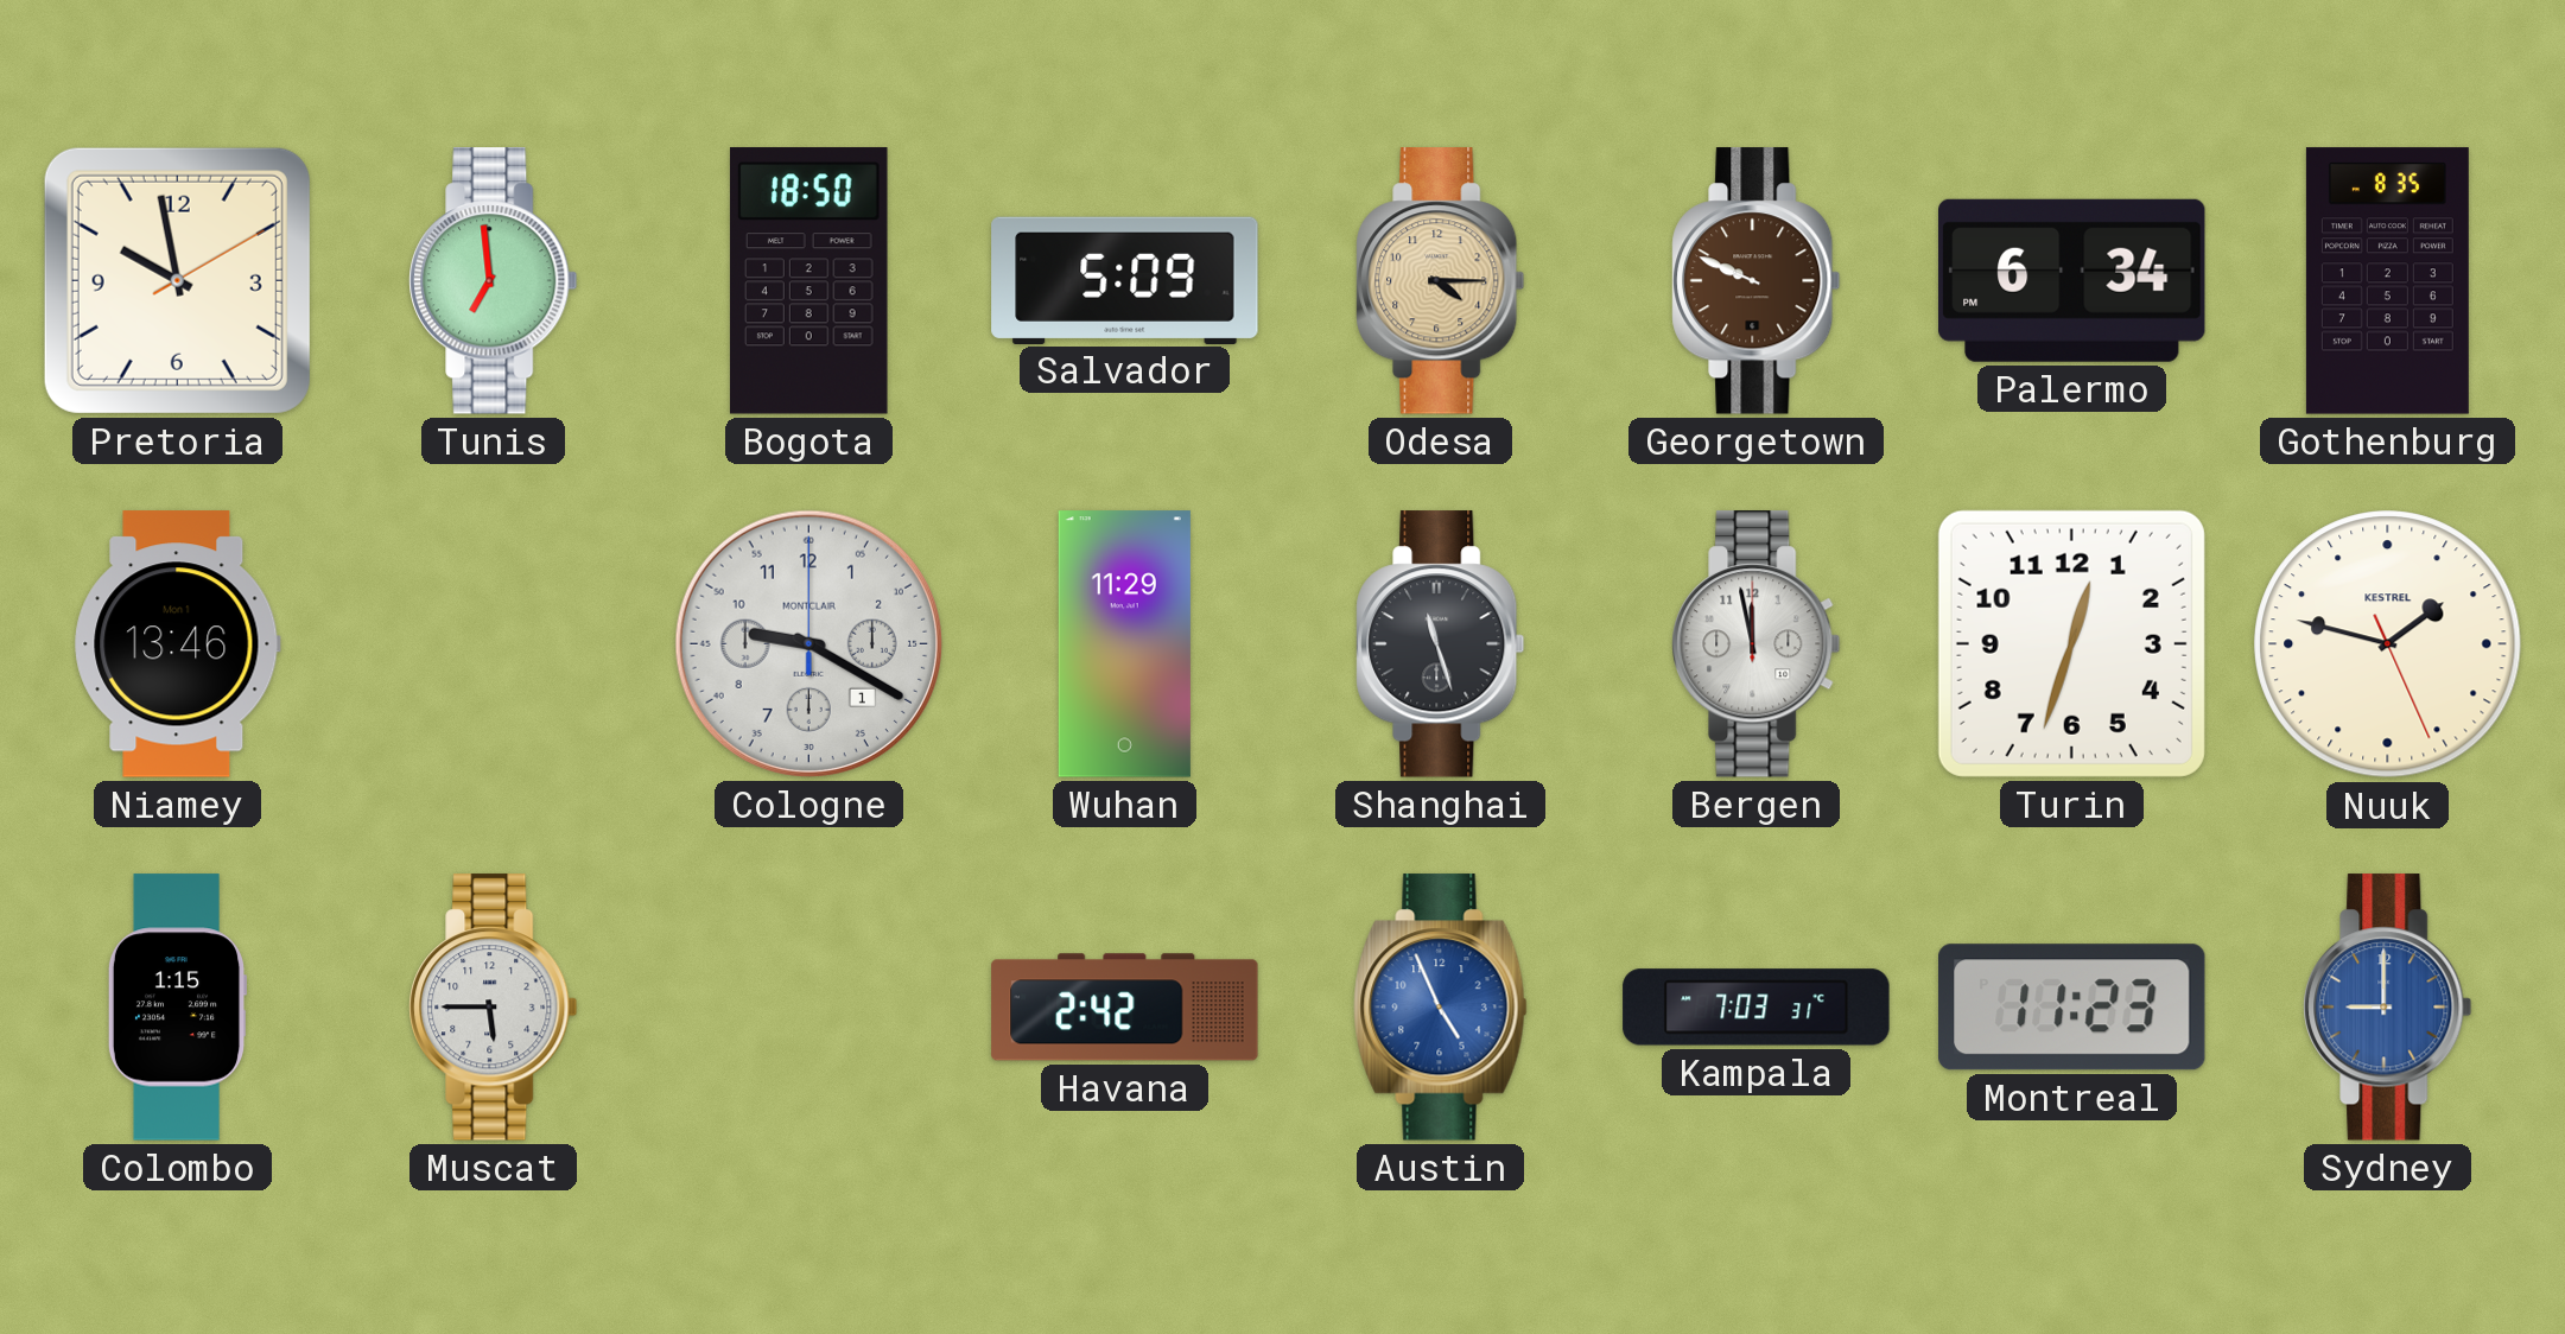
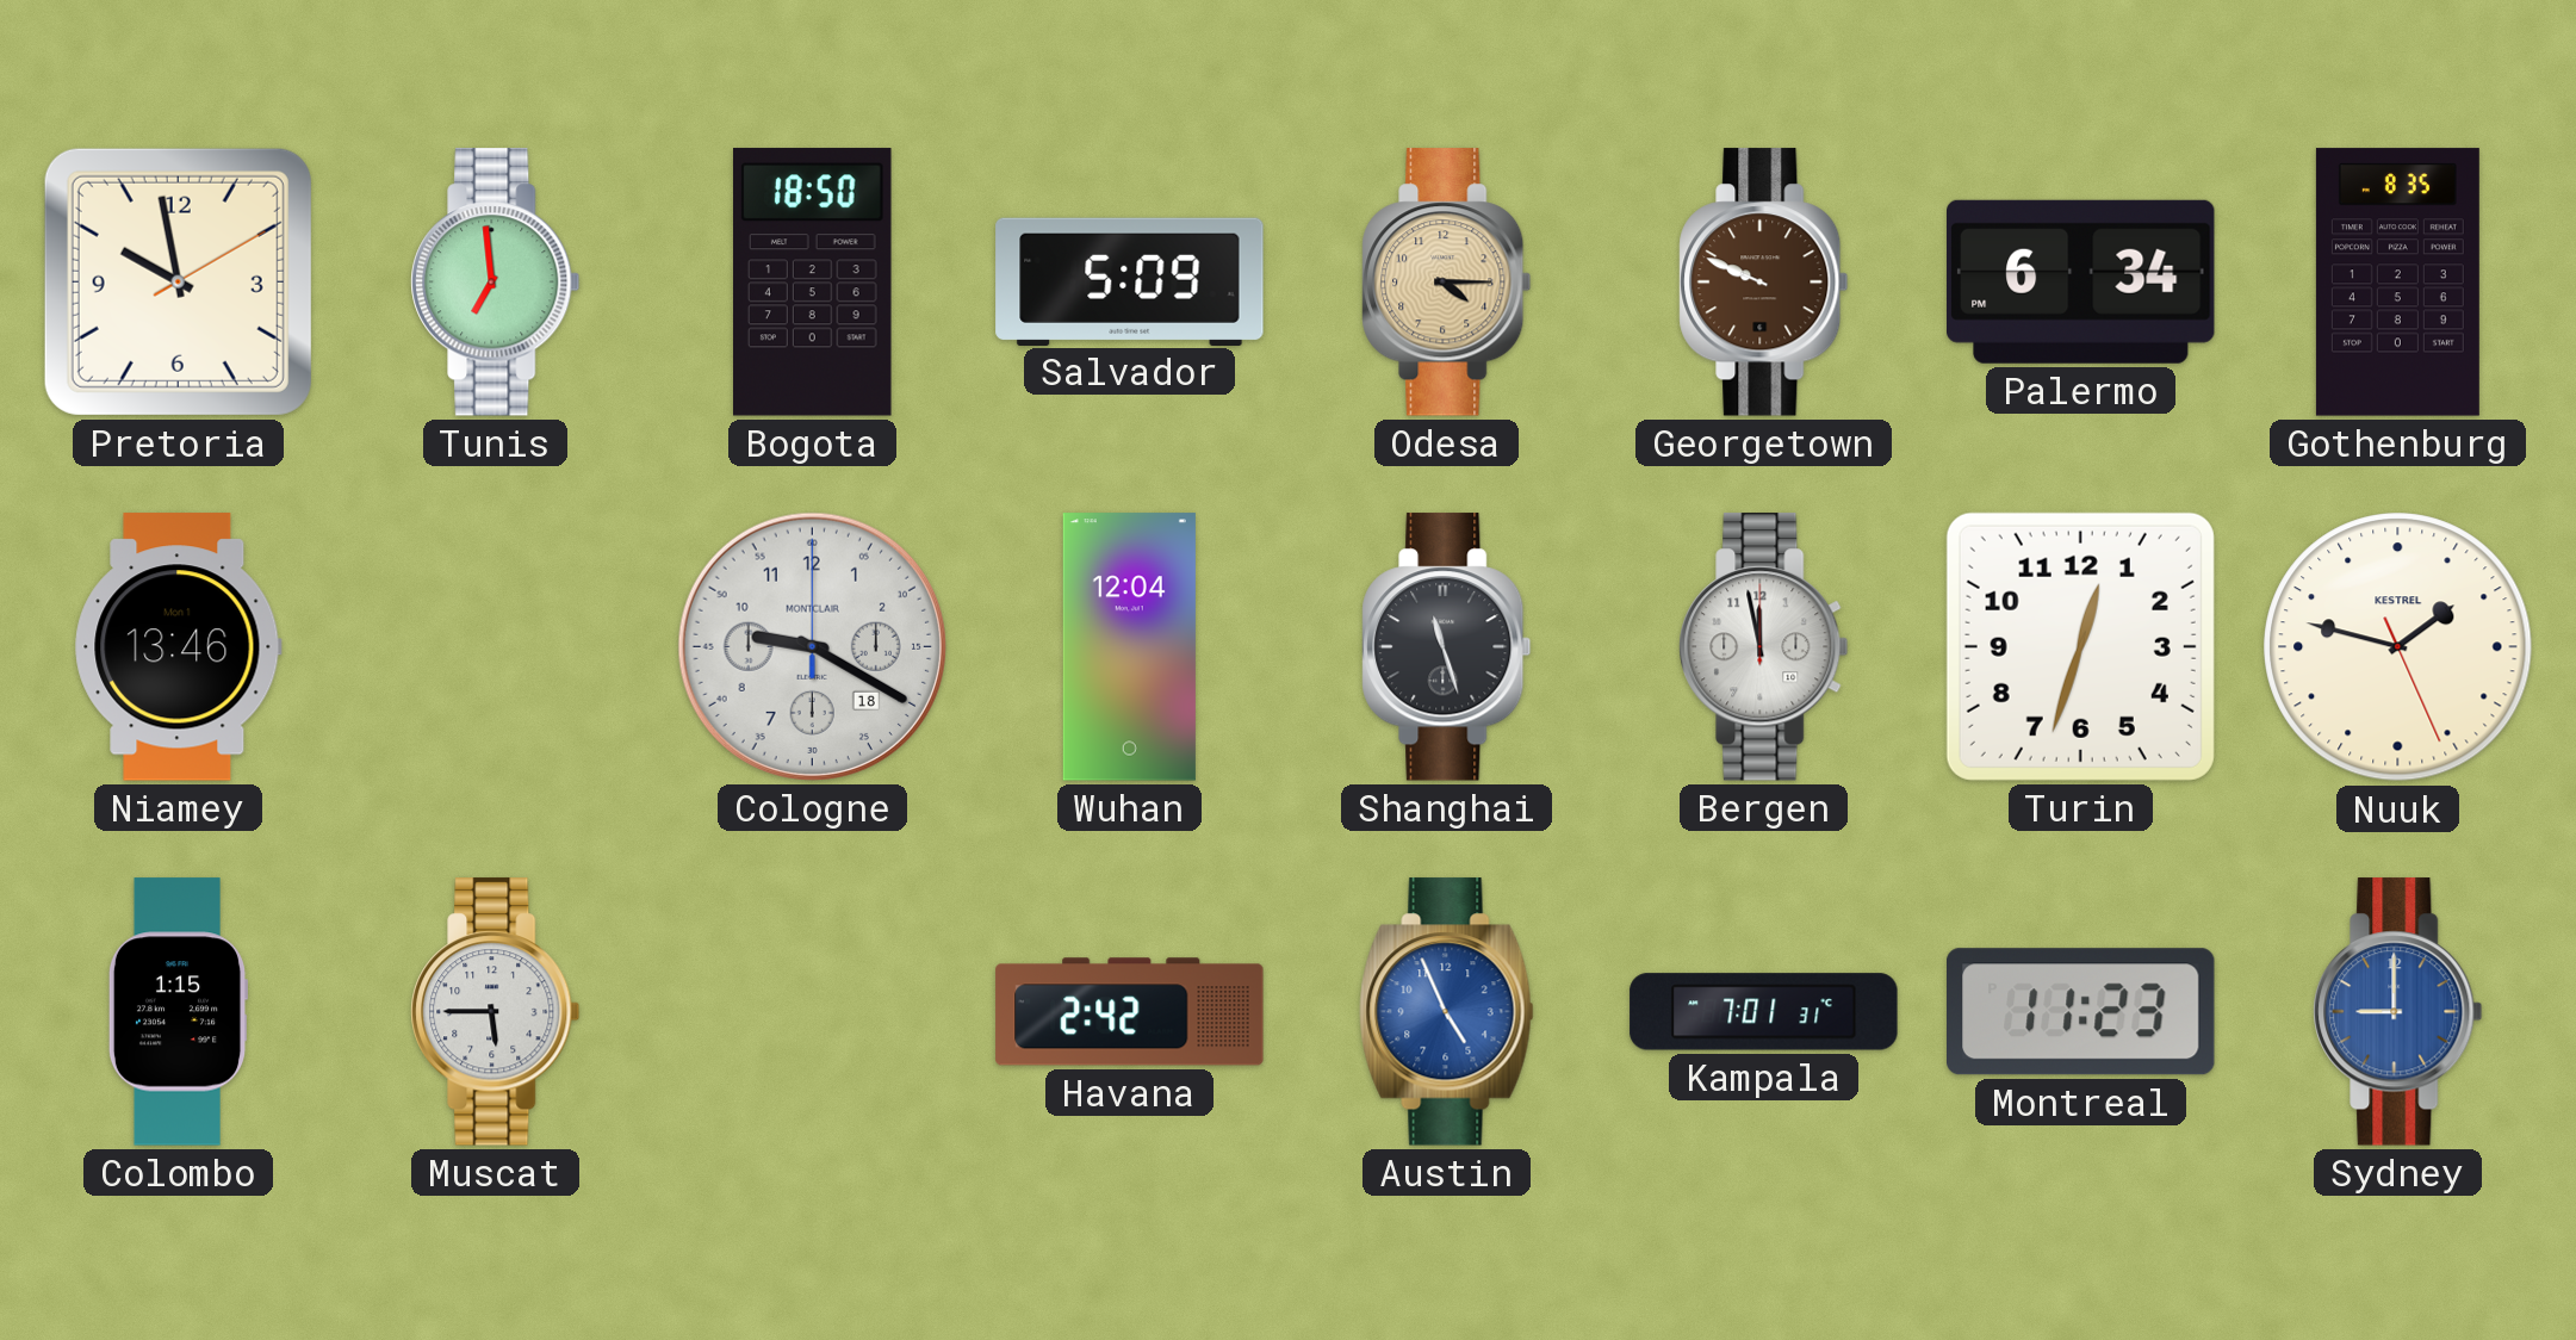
Cologne date: 1 -> 18
Wuhan: 11:29 -> 12:04
Kampala: 7:03 -> 7:01
